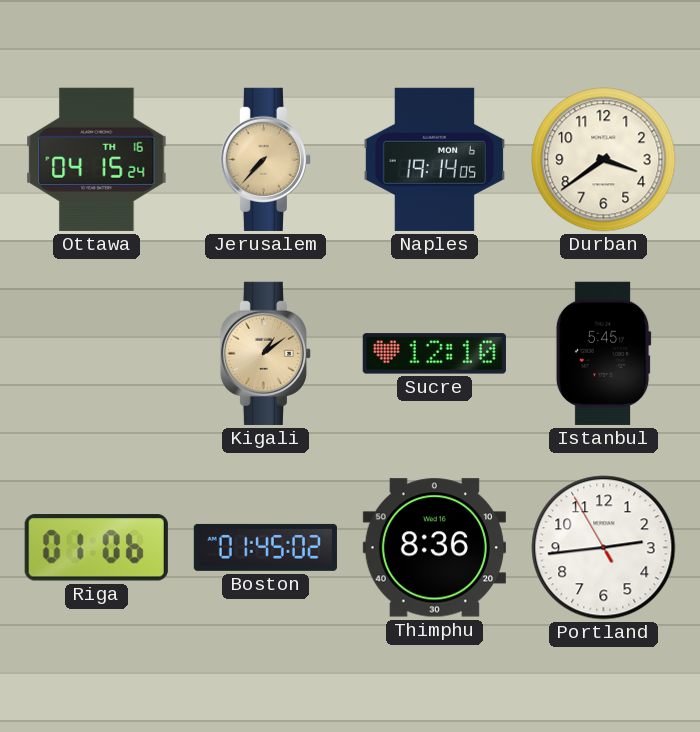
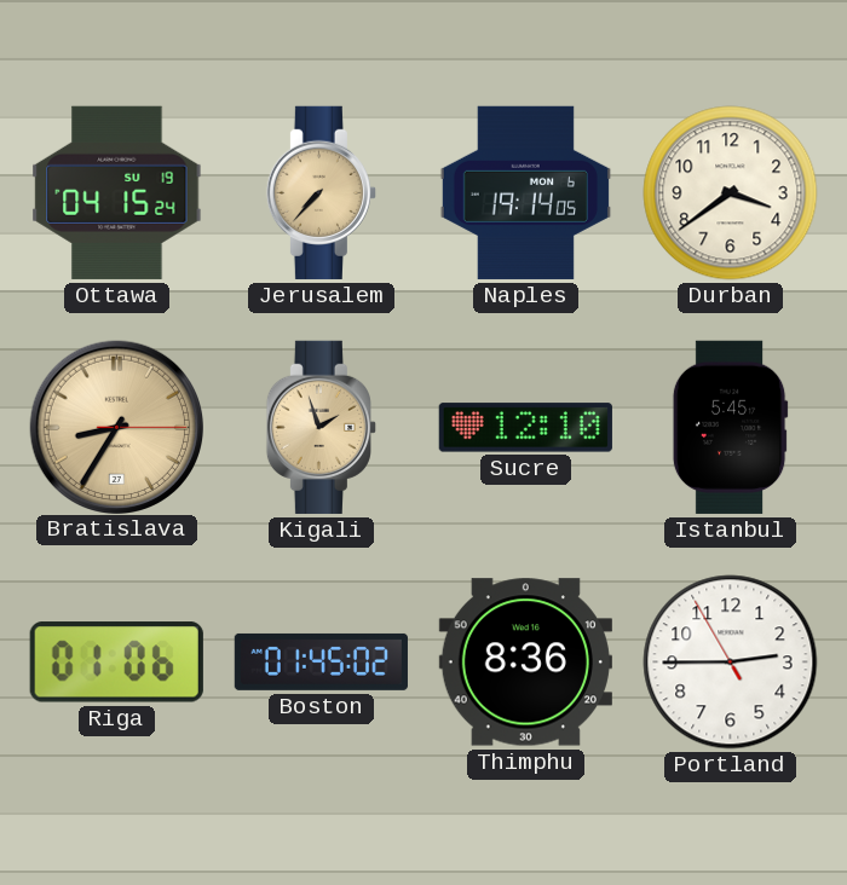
Ottawa date: TH 16 -> SU 19
Bratislava: none -> 8:35
Kigali: 1:09 -> 1:57
Portland: 2:43 -> 2:44
